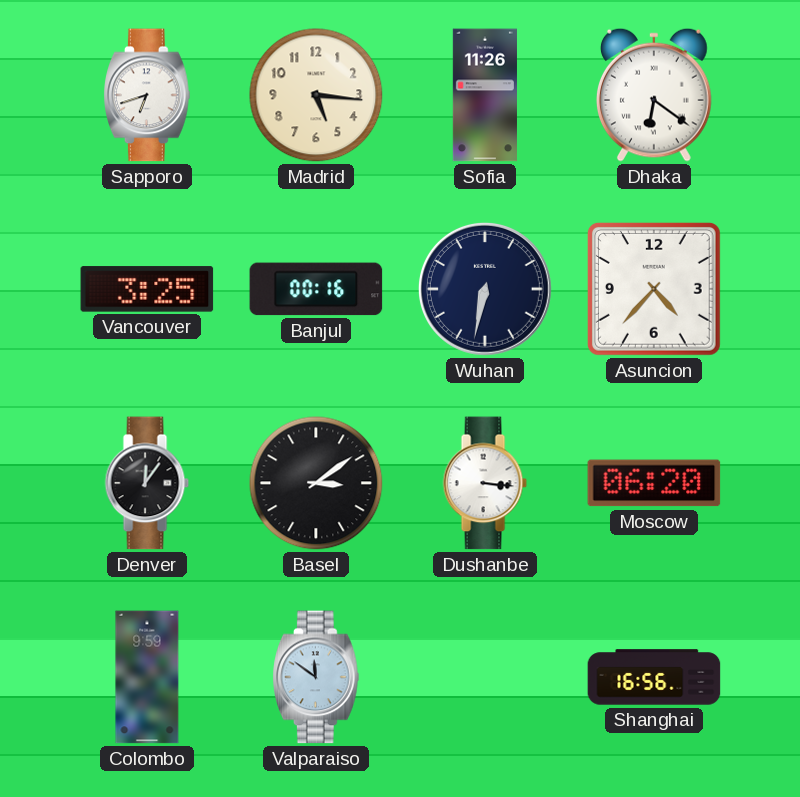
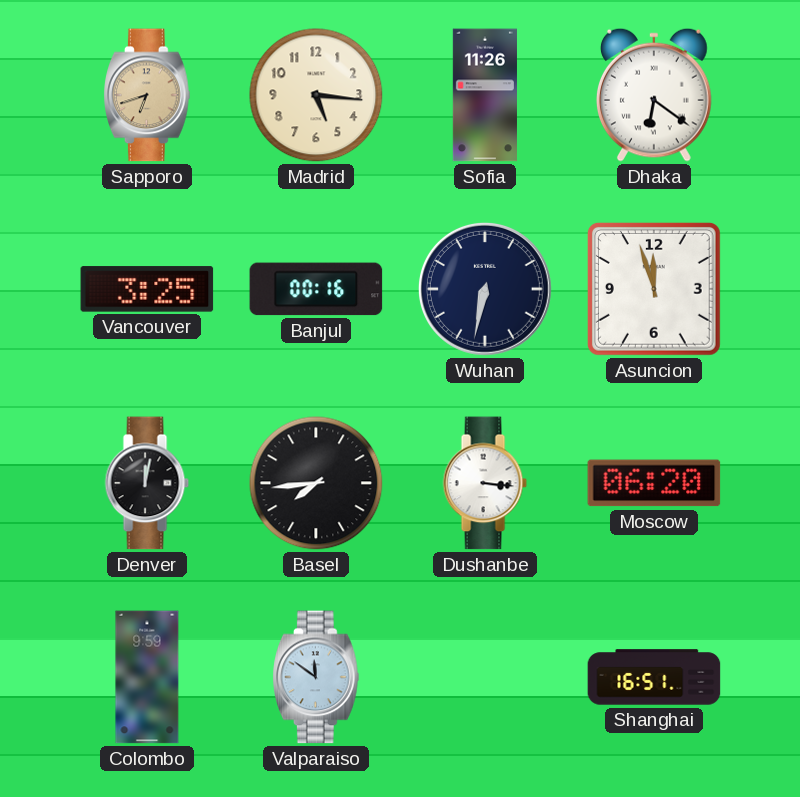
Sapporo dial: white -> champagne
Asuncion: 4:37 -> 11:57
Denver: 12:06 -> 12:02
Basel: 3:09 -> 7:44
Shanghai: 16:56 -> 16:51
